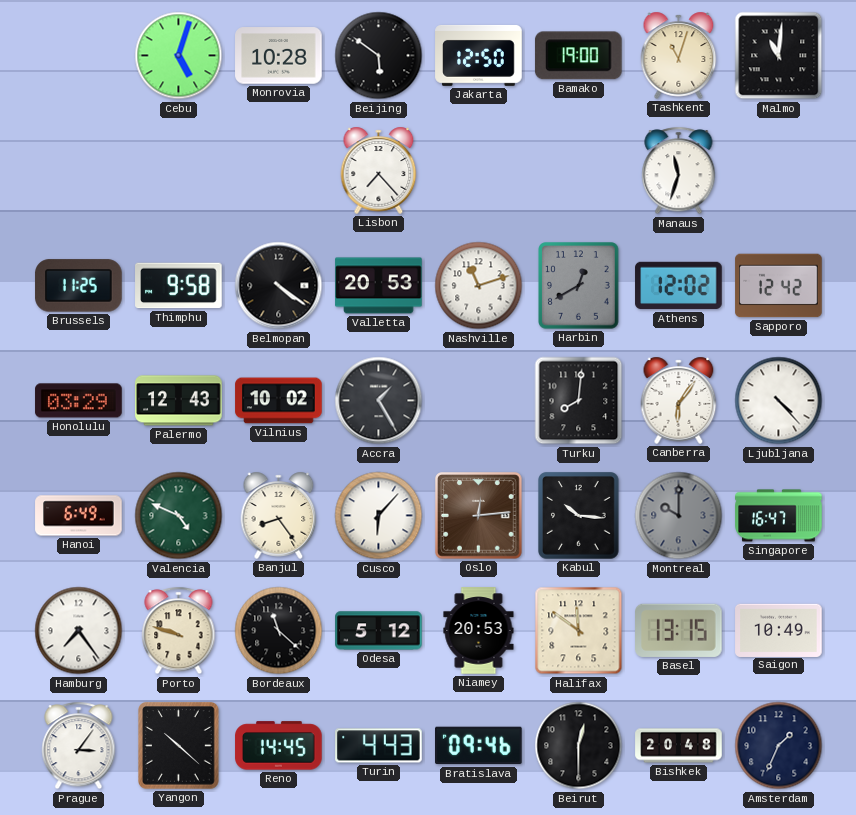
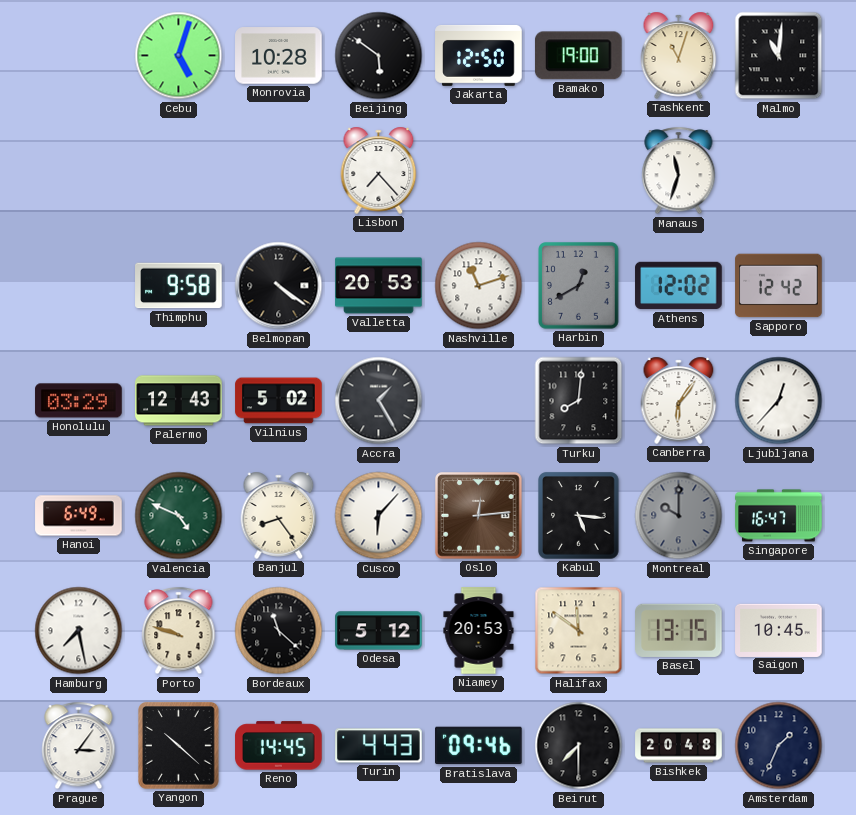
Brussels: 11:25 -> none
Vilnius: 10:02 -> 5:02
Ljubljana: 4:23 -> 12:37
Kabul: 10:16 -> 5:16
Hamburg: 7:24 -> 7:28
Saigon: 10:49 -> 10:45
Beirut: 12:30 -> 7:30
